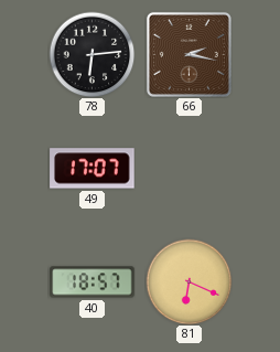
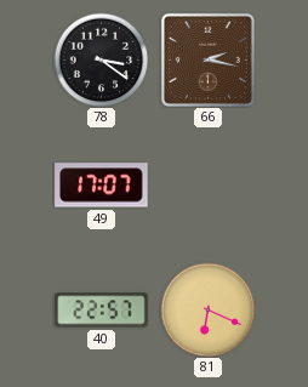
78: 6:14 -> 3:21
40: 18:57 -> 22:57
